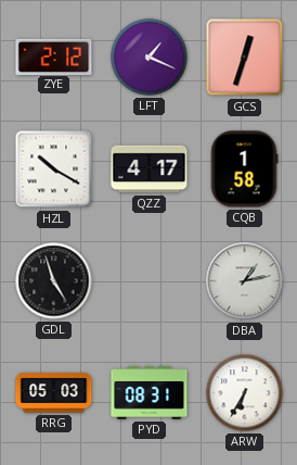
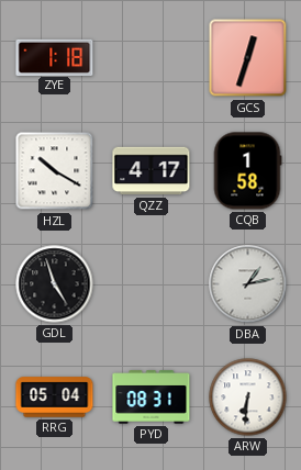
ZYE: 2:12 -> 1:18
LFT: 1:19 -> none
RRG: 05:03 -> 05:04
ARW: 6:35 -> 6:31
